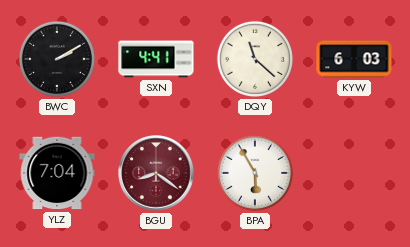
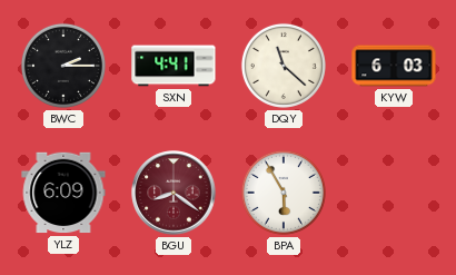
BWC: 2:10 -> 2:15
YLZ: 7:04 -> 6:09
